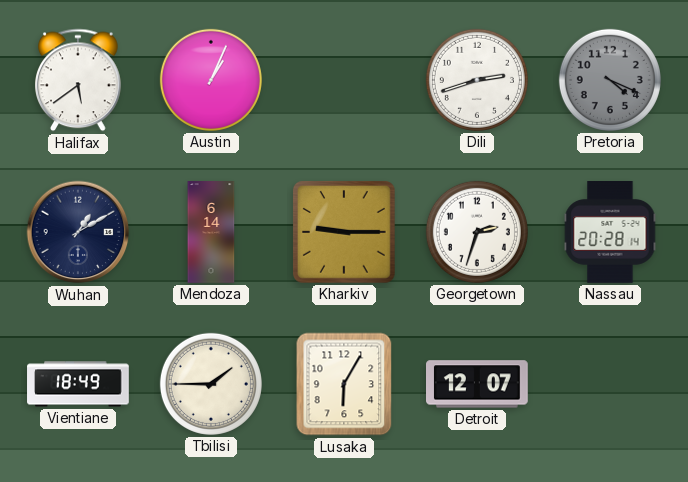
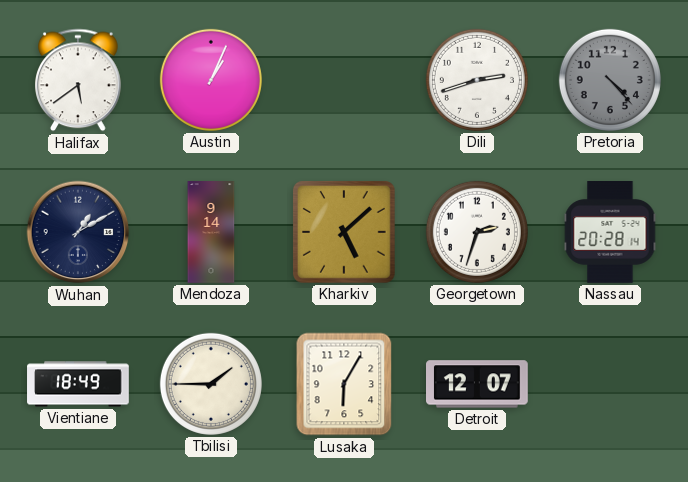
Pretoria: 4:19 -> 4:23
Mendoza: 6:14 -> 9:14
Kharkiv: 9:15 -> 5:08
